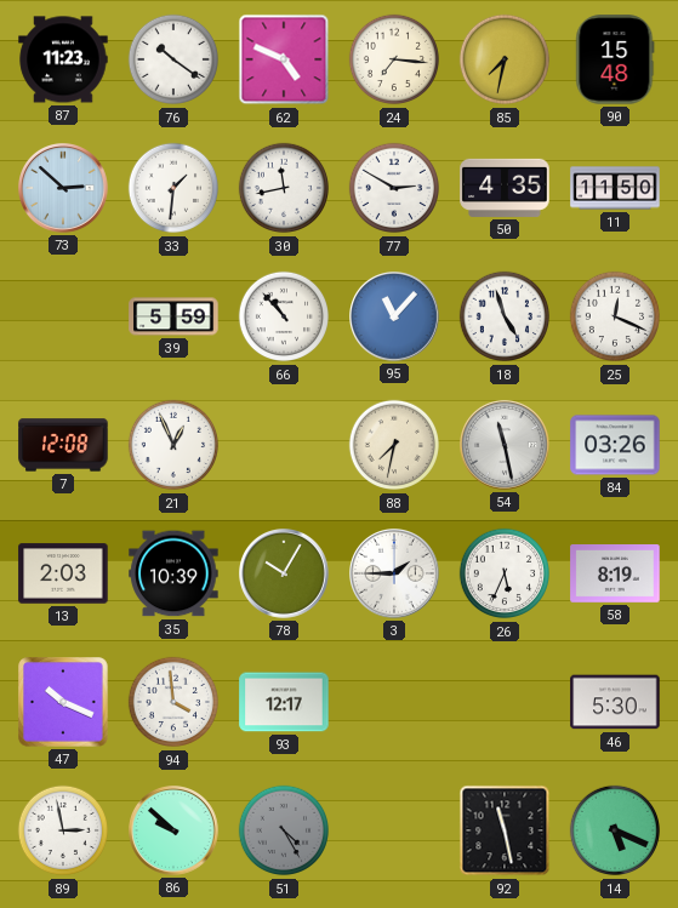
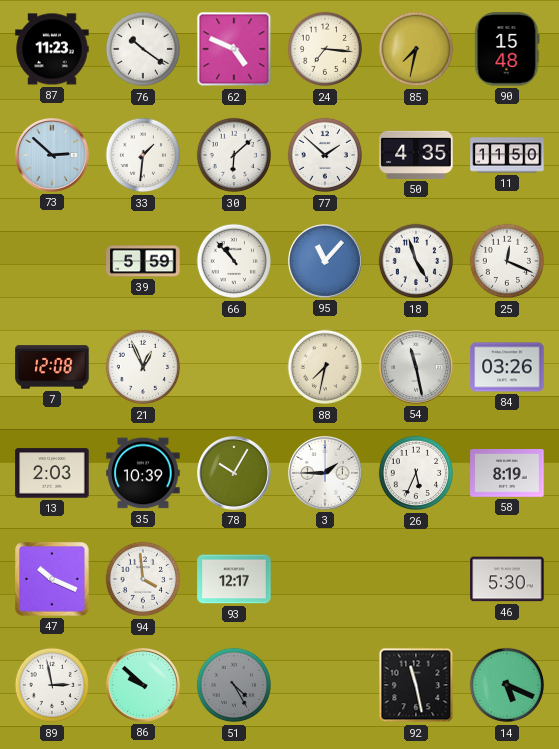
30: 11:43 -> 6:08
77: 2:50 -> 1:52
